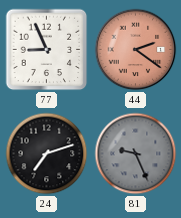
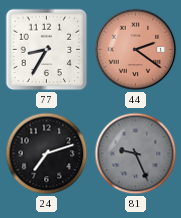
77: 8:56 -> 8:35
